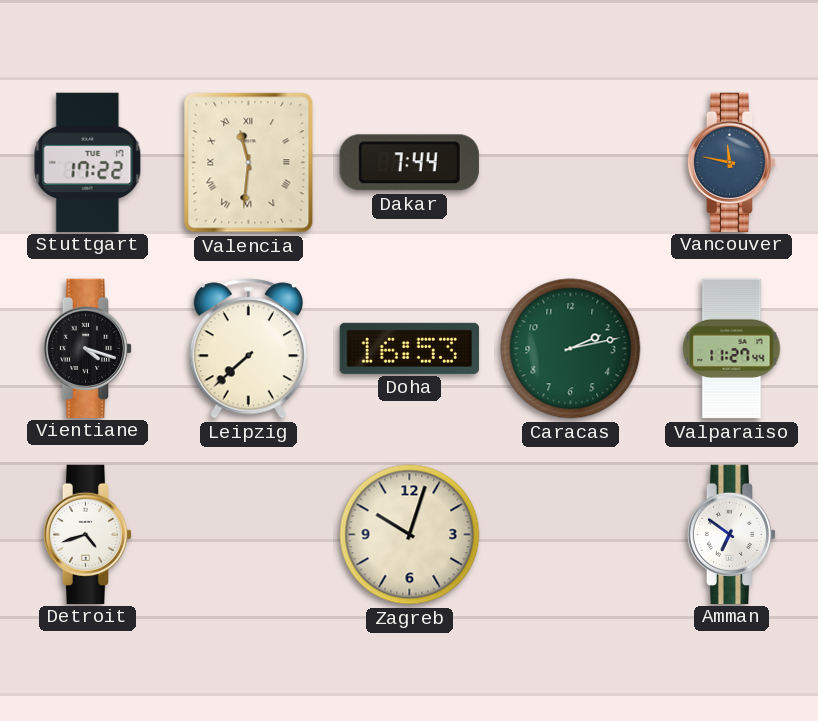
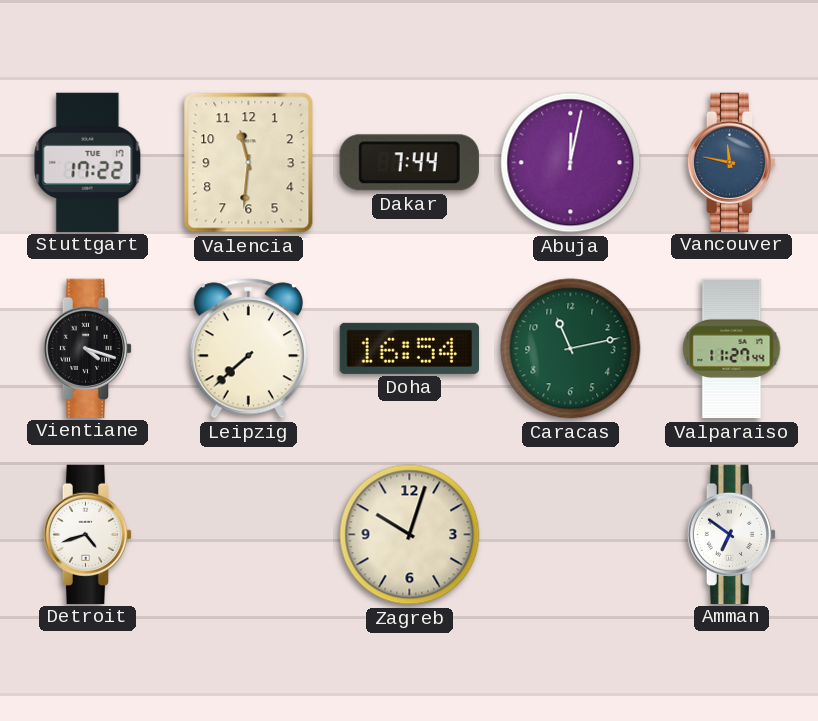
Valencia numerals: Roman -> Arabic
Abuja: none -> 12:02
Doha: 16:53 -> 16:54
Caracas: 2:13 -> 11:13
